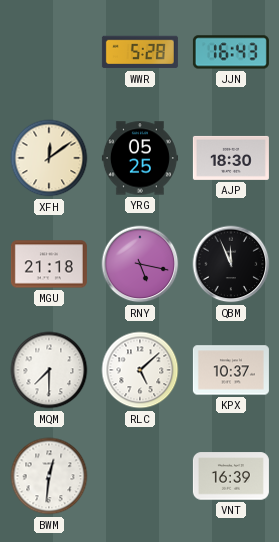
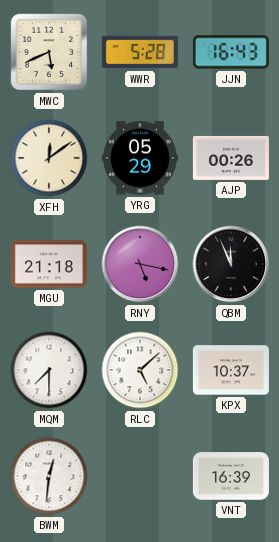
MWC: none -> 5:41
YRG: 05:25 -> 05:29
AJP: 18:30 -> 00:26
